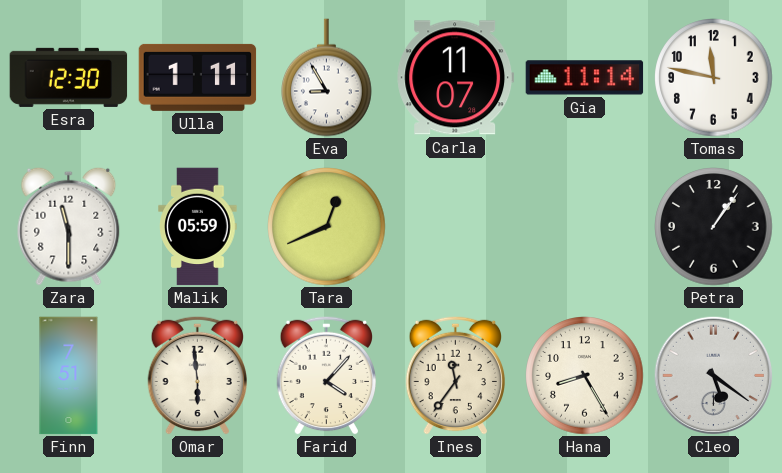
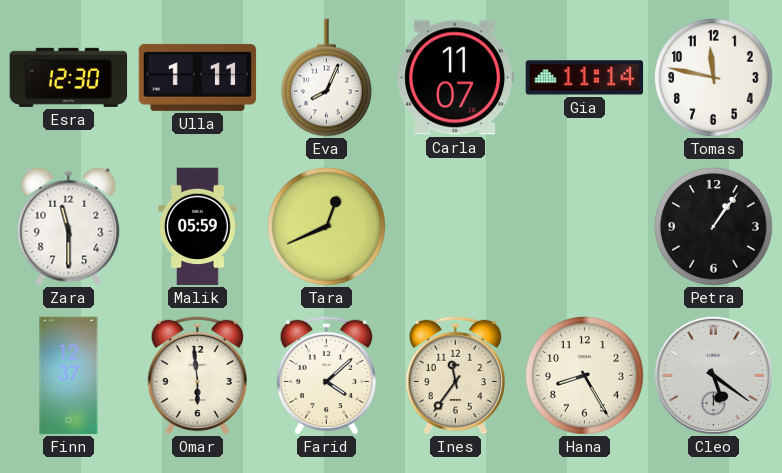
Eva: 8:55 -> 8:04
Finn: 7:51 -> 12:37
Farid: 4:07 -> 4:08
